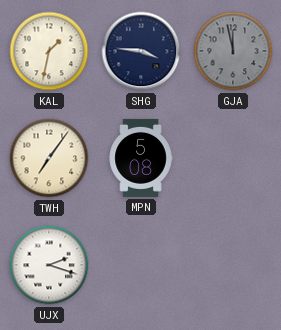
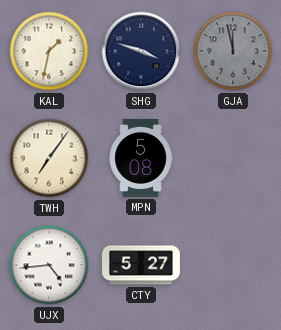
SHG: 3:46 -> 3:48
UJX: 2:18 -> 4:44
CTY: none -> 5:27
